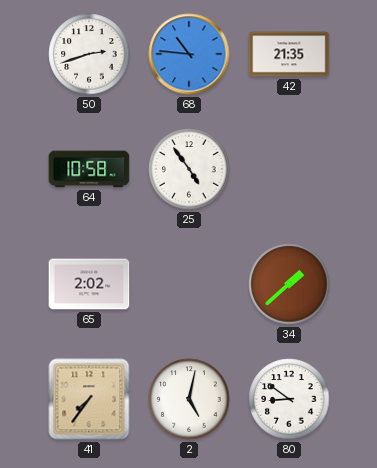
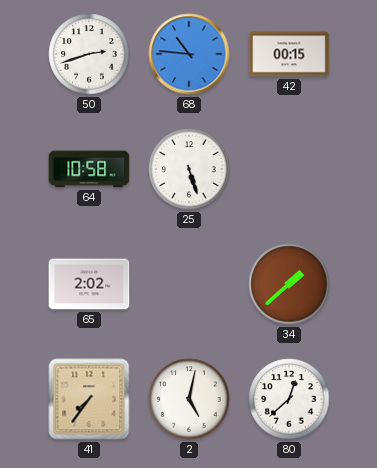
42: 21:35 -> 00:15
25: 4:54 -> 5:27
80: 8:51 -> 12:38
